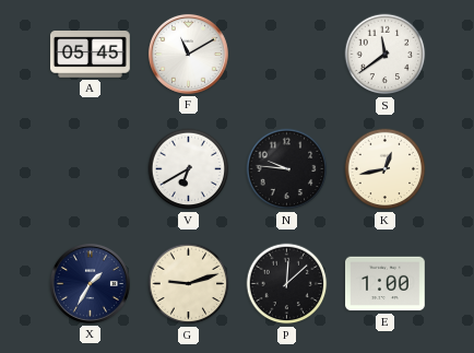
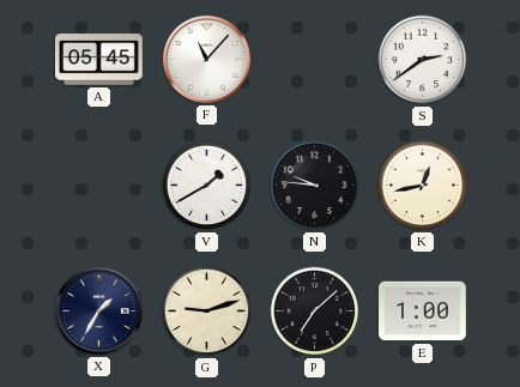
F: 11:10 -> 11:07
S: 11:39 -> 2:39
V: 6:40 -> 1:40
P: 12:08 -> 7:08
